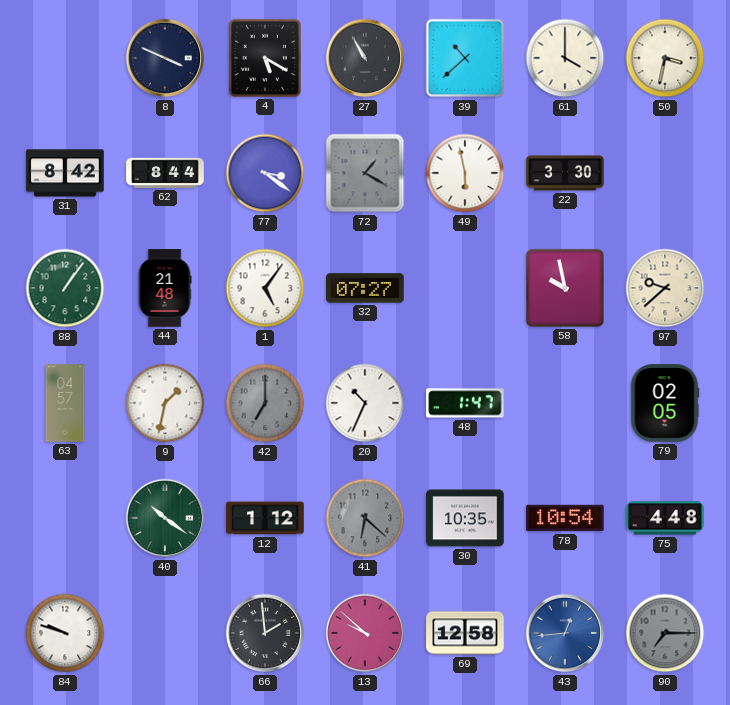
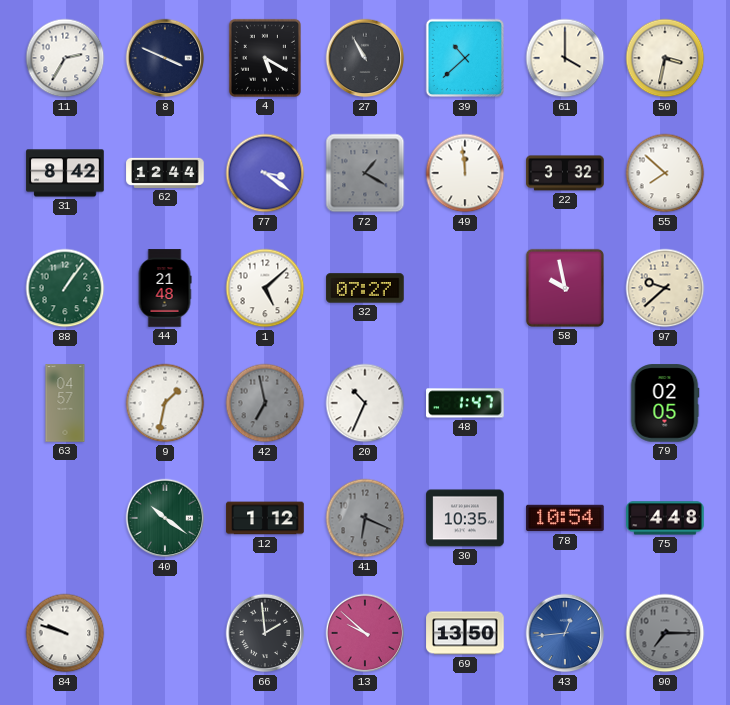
11: none -> 2:35
62: 8:44 -> 12:44
49: 5:58 -> 11:59
22: 3:30 -> 3:32
55: none -> 7:52
1: 5:06 -> 5:08
42: 7:00 -> 6:58
41: 6:22 -> 6:19
69: 12:58 -> 13:50
